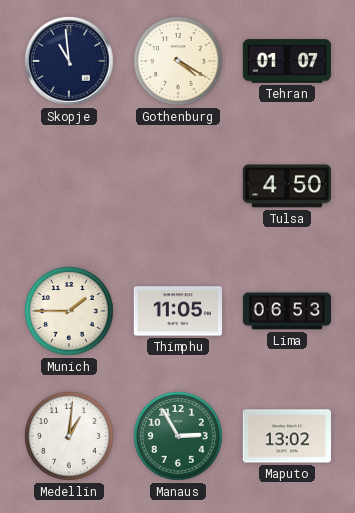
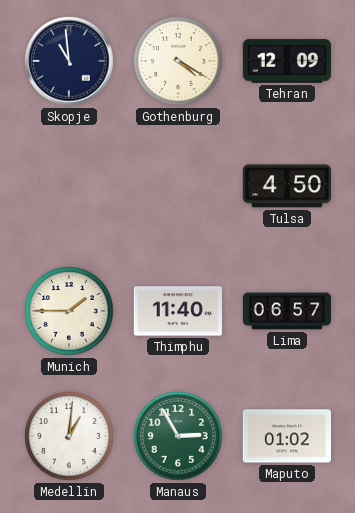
Tehran: 01:07 -> 12:09
Thimphu: 11:05 -> 11:40
Lima: 06:53 -> 06:57
Maputo: 13:02 -> 01:02
